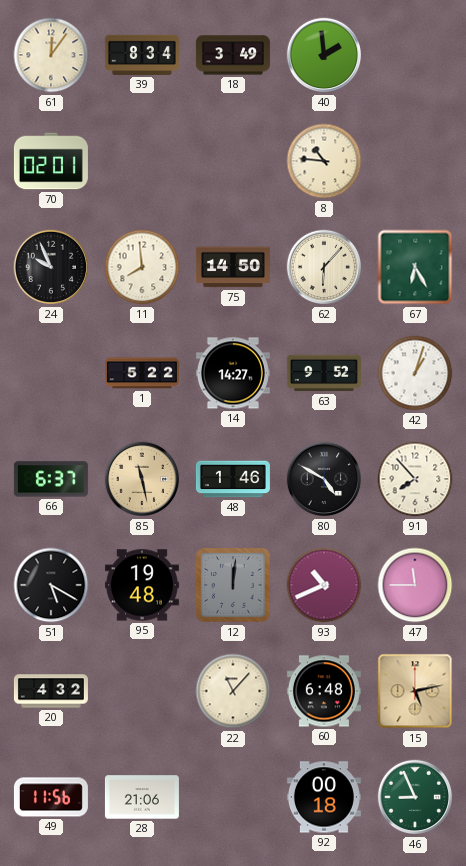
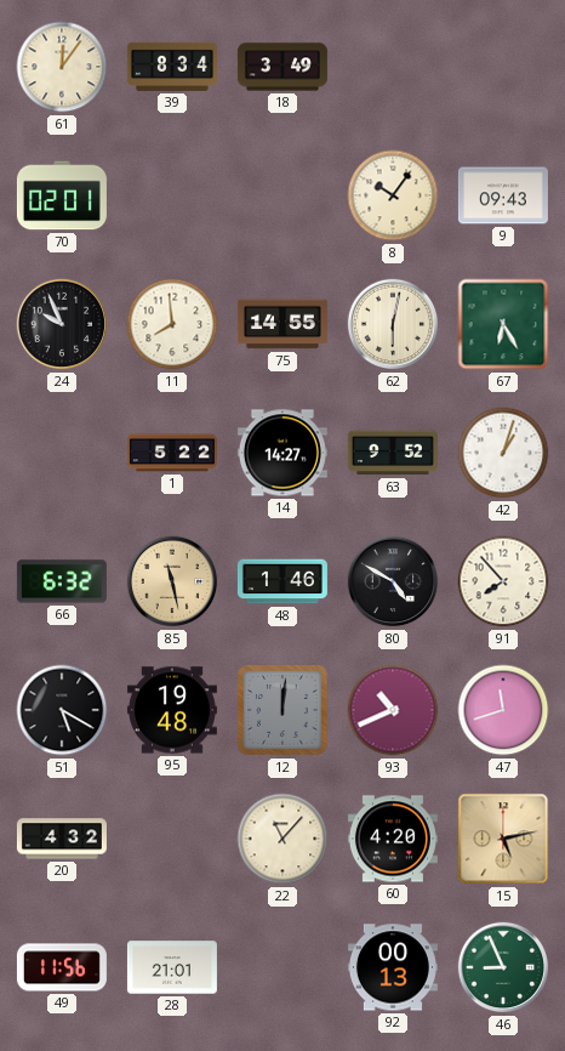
40: 1:59 -> none
8: 10:46 -> 10:06
9: none -> 09:43
75: 14:50 -> 14:55
62: 6:07 -> 6:02
66: 6:37 -> 6:32
47: 11:45 -> 11:42
60: 6:48 -> 4:20
28: 21:06 -> 21:01
92: 00:18 -> 00:13
